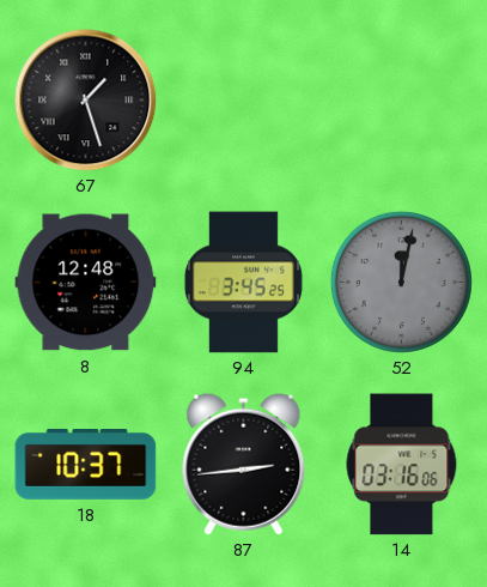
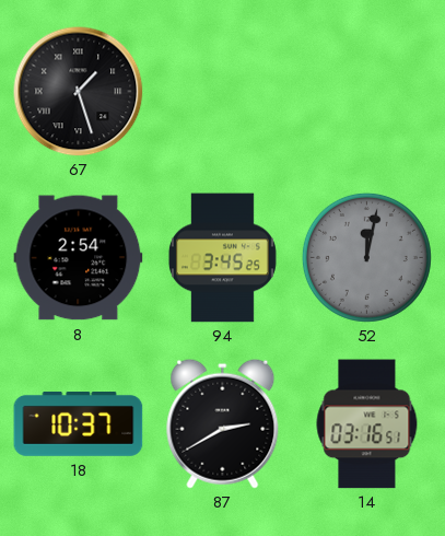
8: 12:48 -> 2:54
87: 2:44 -> 2:40
14: 03:16:06 -> 03:16:51
